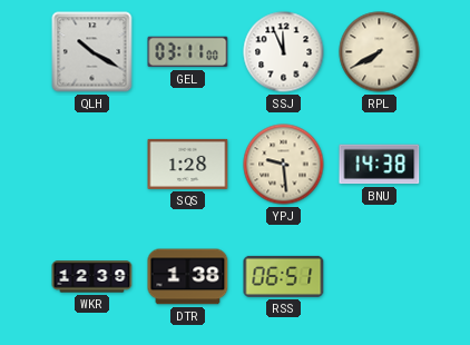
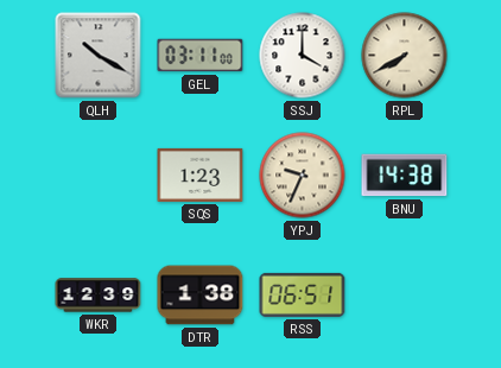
SSJ: 11:56 -> 4:00
SQS: 1:28 -> 1:23
YPJ: 9:29 -> 9:34
